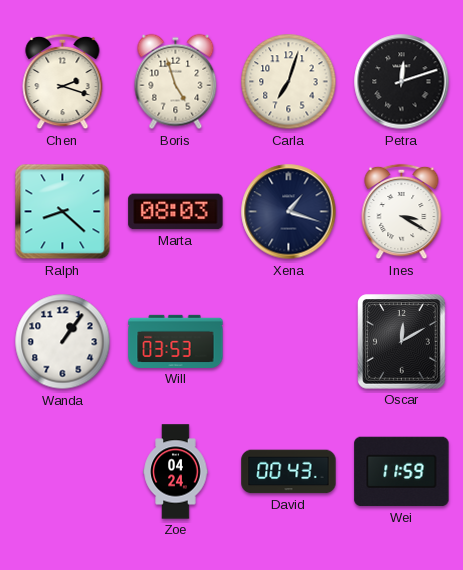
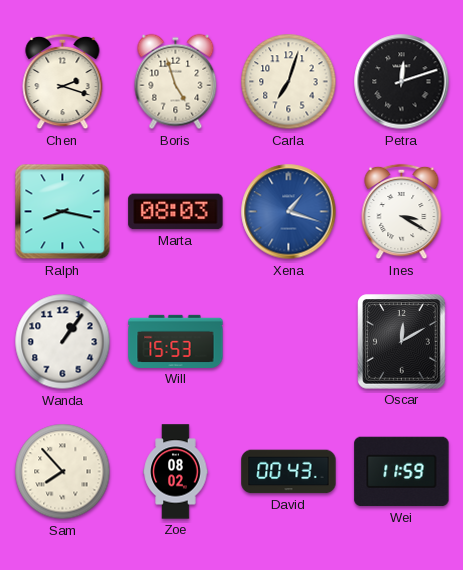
Ralph: 8:22 -> 8:17
Xena dial: navy -> blue
Will: 03:53 -> 15:53
Sam: none -> 7:53
Zoe: 04:24 -> 08:02
